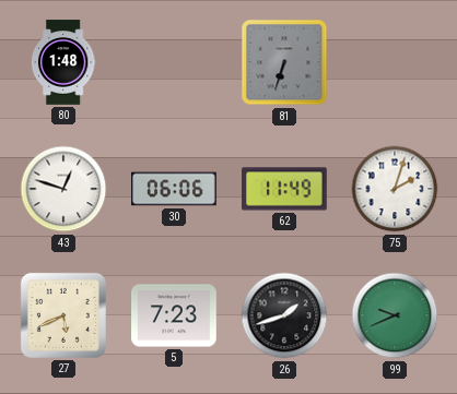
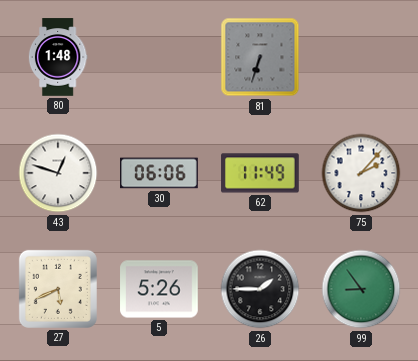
75: 2:03 -> 2:07
5: 7:23 -> 5:26
26: 1:42 -> 1:45
99: 9:41 -> 8:54
